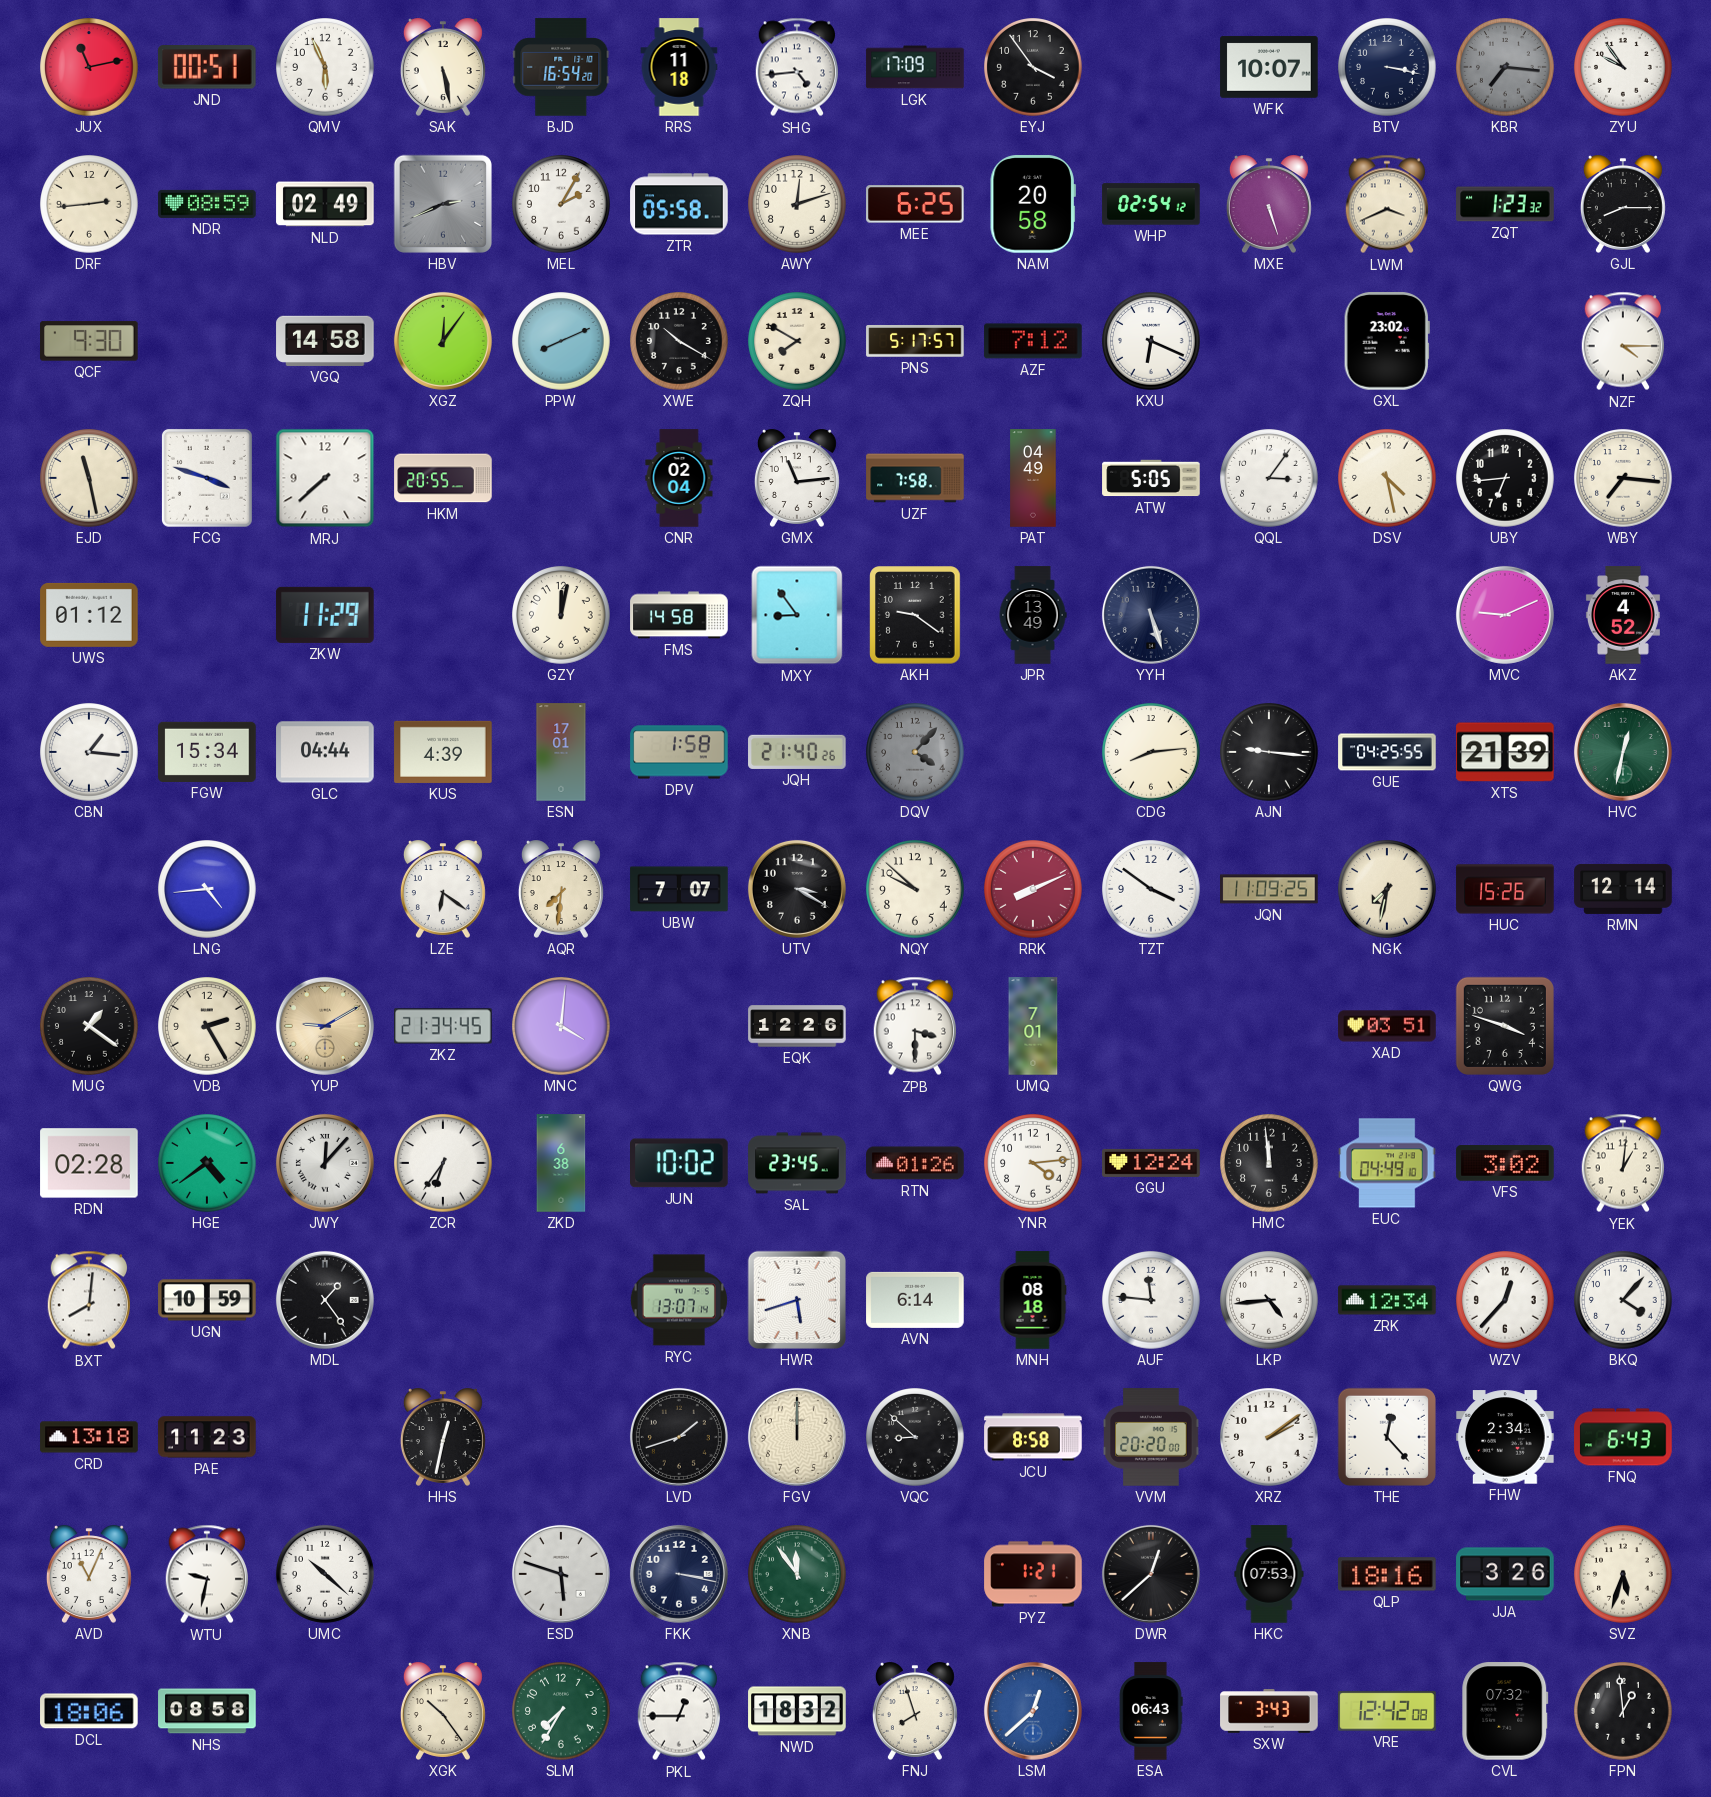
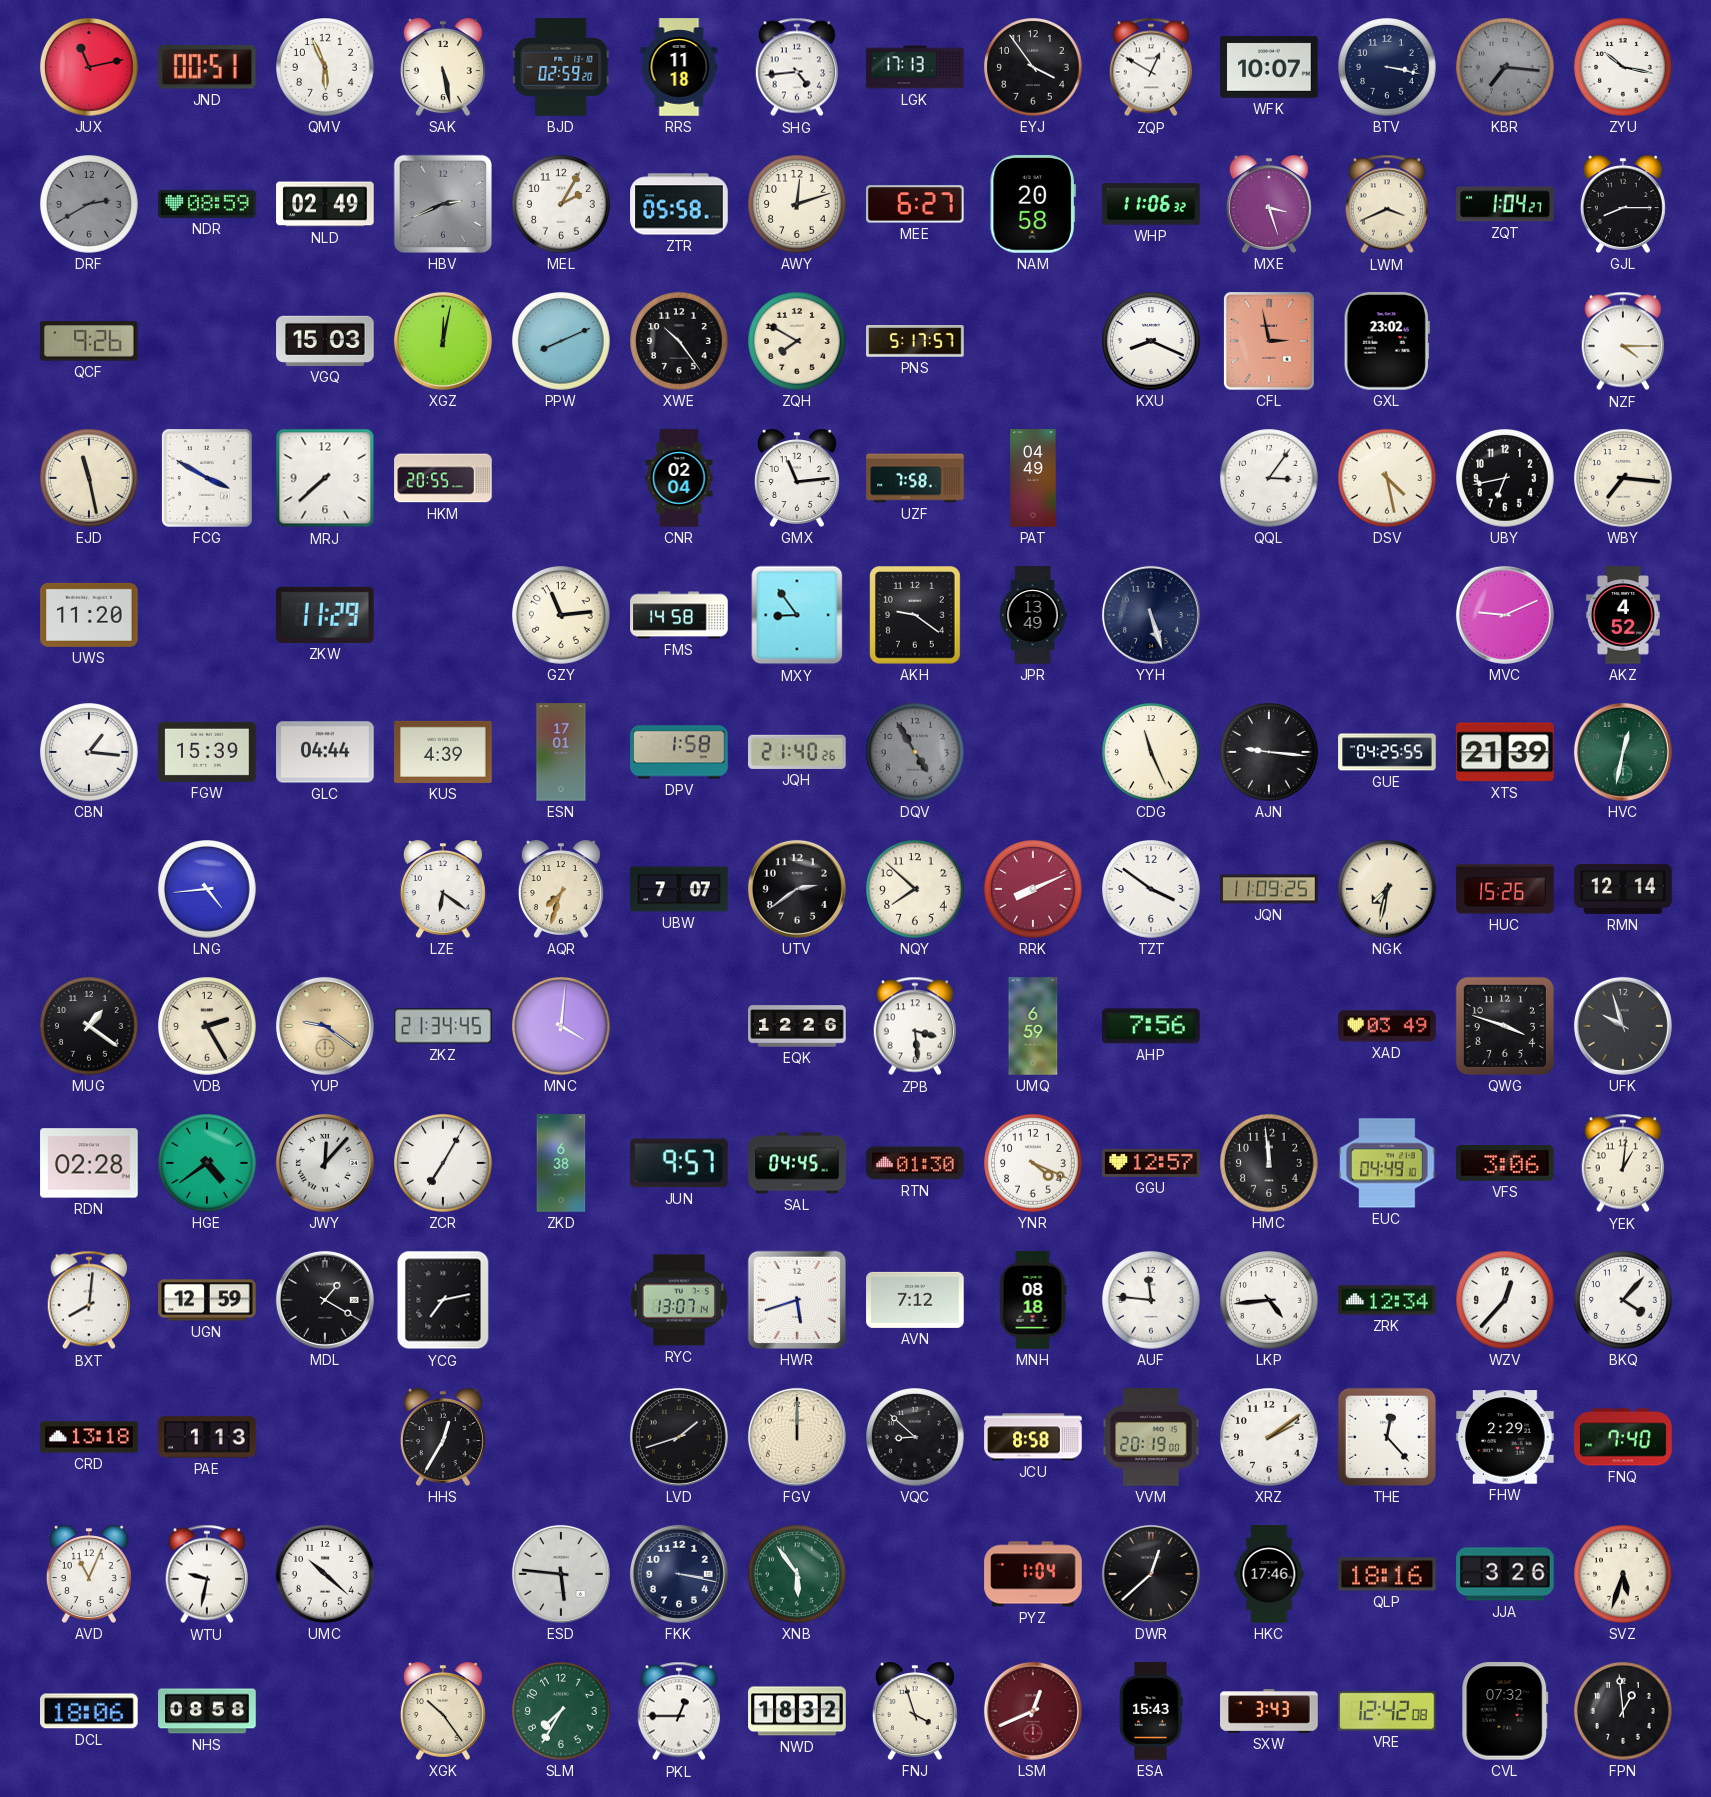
BJD: 16:54 -> 02:59
LGK: 17:09 -> 17:13
ZQP: none -> 12:50
ZYU: 9:54 -> 10:17
DRF: 2:44 -> 2:40
DRF dial: cream -> grey
MEE: 6:25 -> 6:27
WHP: 02:54 -> 11:06
MXE: 5:27 -> 3:27
ZQT: 1:23 -> 1:04
QCF: 9:30 -> 9:26
VGQ: 14:58 -> 15:03
XGZ: 12:06 -> 12:02
XWE: 10:20 -> 10:24
AZF: 7:12 -> none
KXU: 6:19 -> 8:19
CFL: none -> 2:58
FCG: 3:48 -> 3:50
ATW: 5:05 -> none
UBY: 6:44 -> 6:43
UWS: 01:12 -> 11:20
GZY: 12:02 -> 11:14
FGW: 15:34 -> 15:39
DQV: 4:07 -> 4:55
CDG: 8:14 -> 11:26
AQR: 7:31 -> 7:33
UTV: 3:20 -> 2:39
NQY: 9:52 -> 7:52
YUP: 9:10 -> 9:21
ZPB: 3:30 -> 3:29
UMQ: 7:01 -> 6:59
AHP: none -> 7:56
XAD: 03:51 -> 03:49
UFK: none -> 9:57
ZCR: 6:36 -> 7:05
JUN: 10:02 -> 9:57
SAL: 23:45 -> 04:45
RTN: 01:26 -> 01:30
YNR: 4:14 -> 4:19
GGU: 12:24 -> 12:57
VFS: 3:02 -> 3:06
UGN: 10:59 -> 12:59
MDL: 1:24 -> 1:20
YCG: none -> 7:13
AVN: 6:14 -> 7:12
PAE: 11:23 -> 1:13
HHS: 12:32 -> 12:35
VVM: 20:20 -> 20:19
FHW: 2:34 -> 2:29
FNQ: 6:43 -> 7:40
ESD: 5:48 -> 5:46
XNB: 11:54 -> 5:54
PYZ: 1:21 -> 1:04
HKC: 07:53 -> 17:46
FNJ: 7:57 -> 3:57
LSM: 12:38 -> 12:41
LSM dial: blue -> burgundy
ESA: 06:43 -> 15:43
